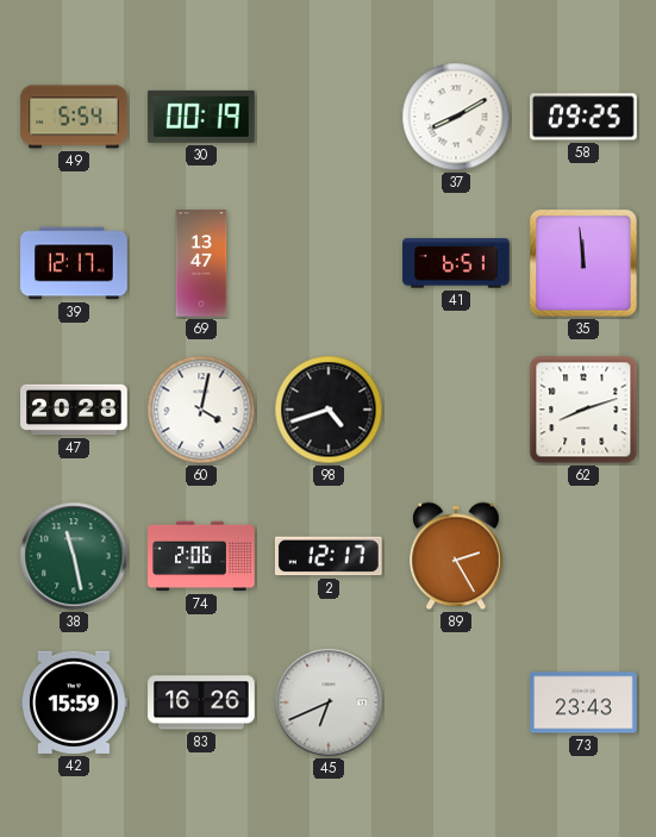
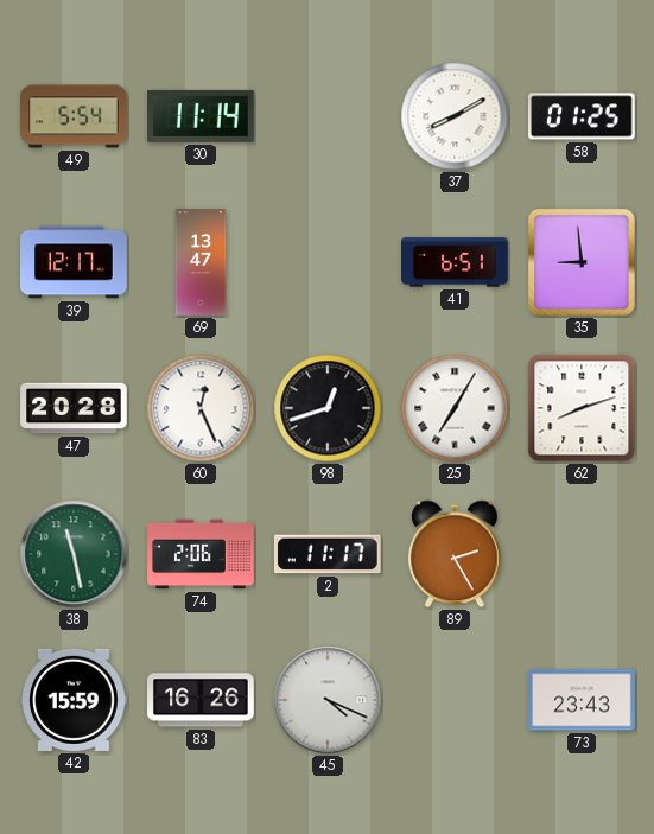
30: 00:19 -> 11:14
58: 09:25 -> 01:25
35: 11:59 -> 8:59
60: 4:02 -> 12:26
98: 4:42 -> 12:42
25: none -> 7:05
2: 12:17 -> 11:17
45: 6:41 -> 4:19
